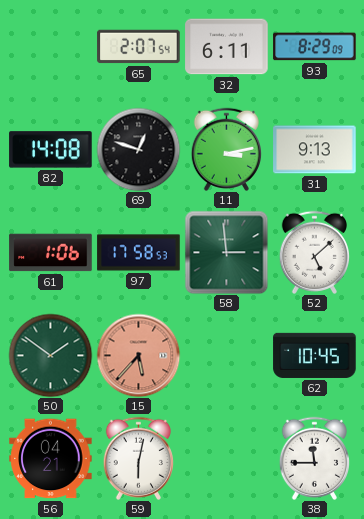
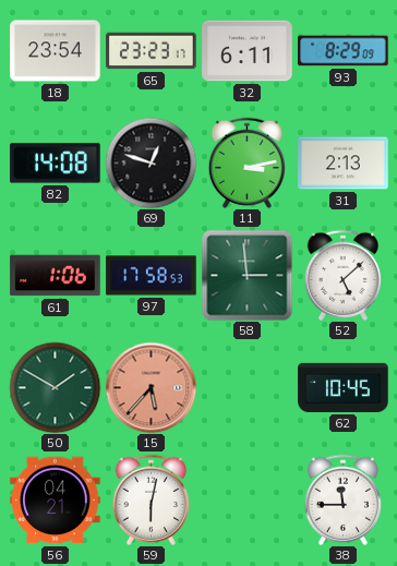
18: none -> 23:54
65: 2:07 -> 23:23
31: 9:13 -> 2:13
50: 1:51 -> 1:50
